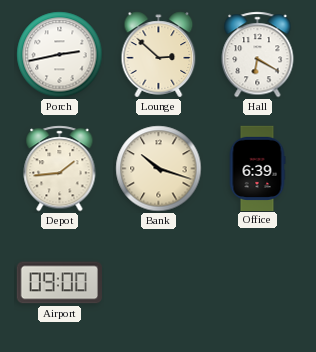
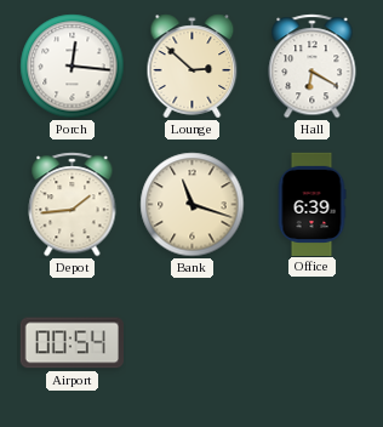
Porch: 2:43 -> 12:16
Bank: 10:18 -> 11:18
Airport: 09:00 -> 00:54
